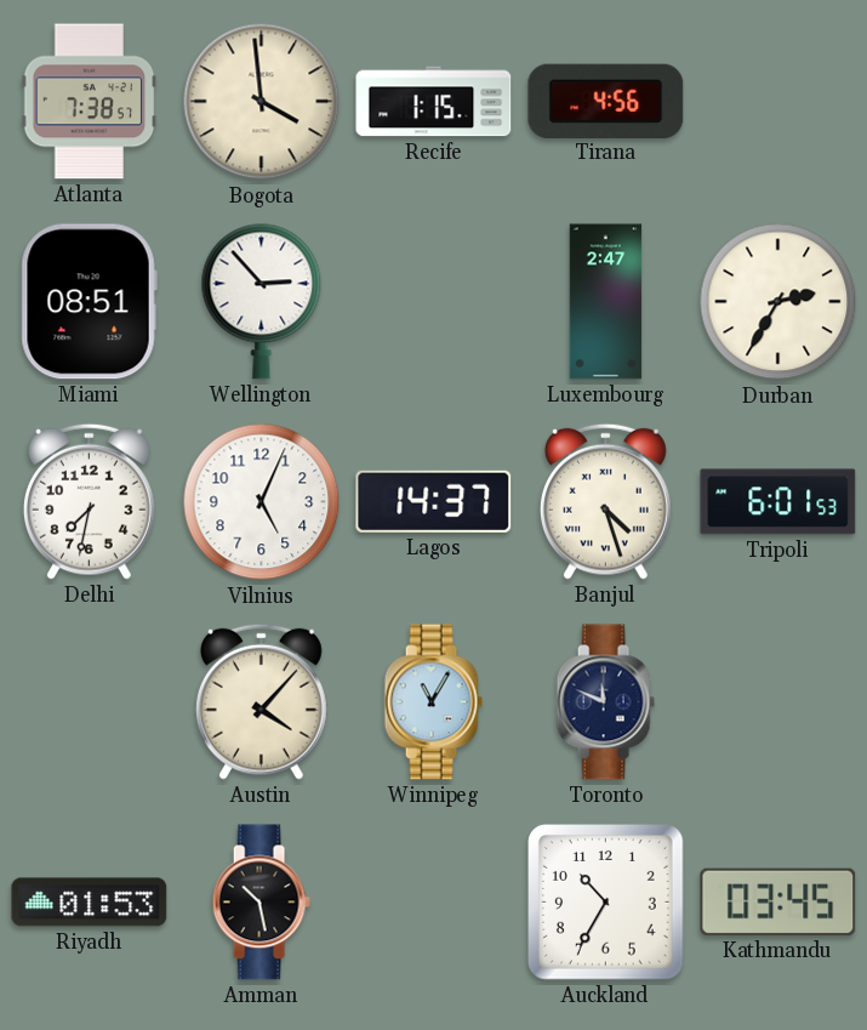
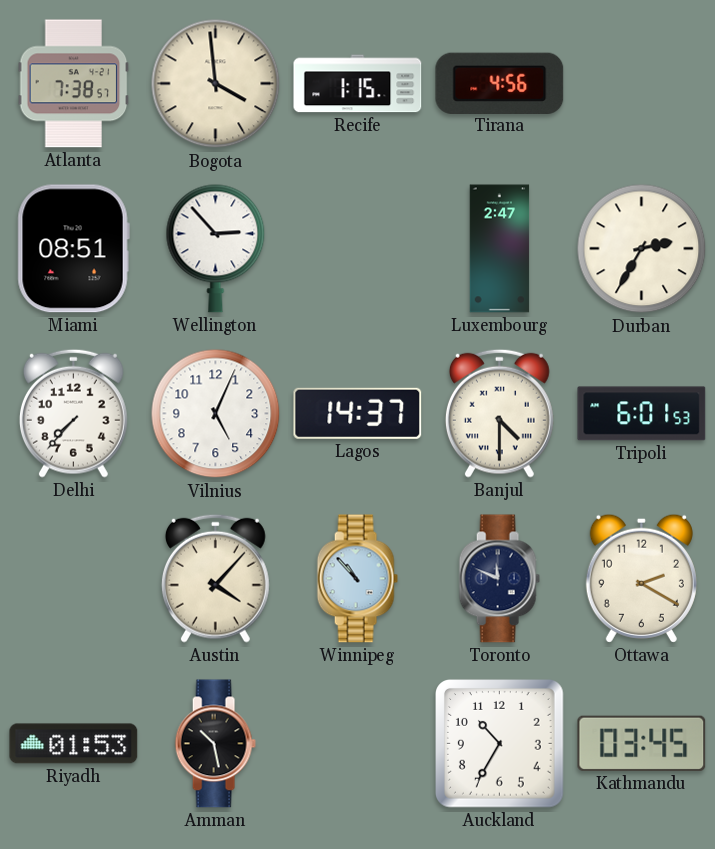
Delhi: 7:32 -> 7:37
Banjul: 4:27 -> 4:30
Winnipeg: 11:05 -> 10:53
Ottawa: none -> 2:20
